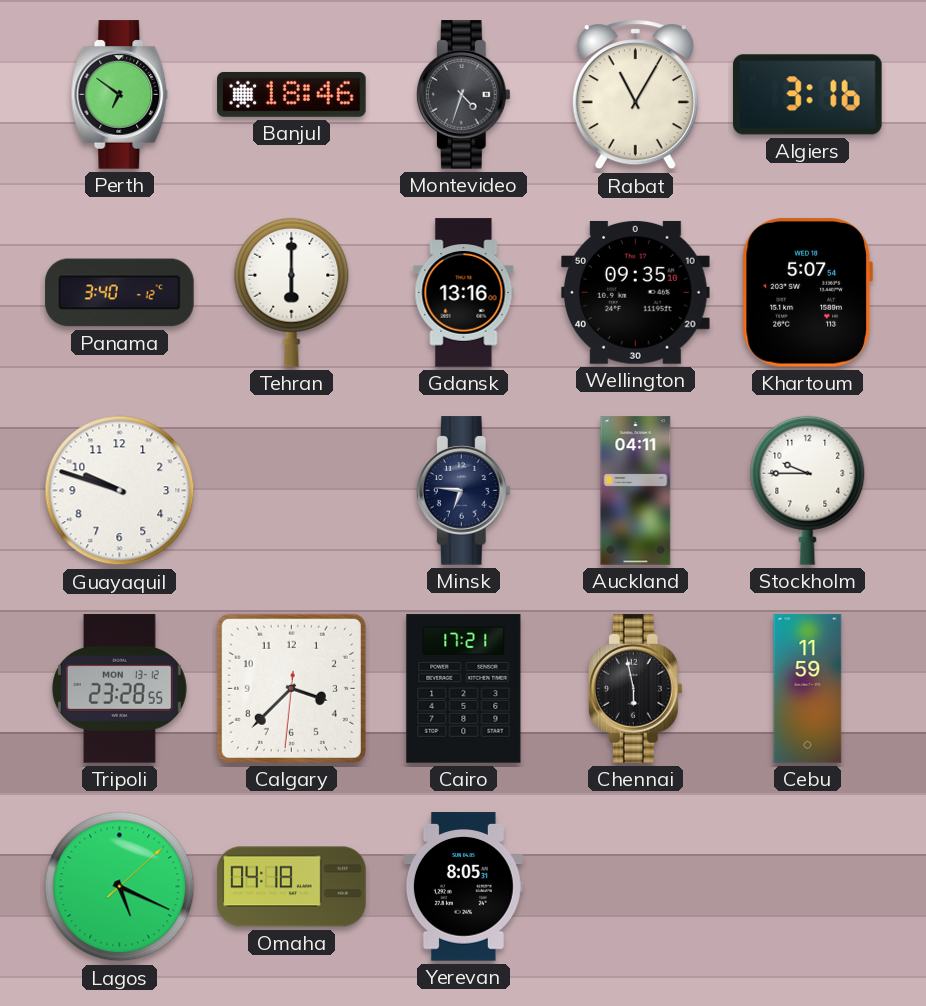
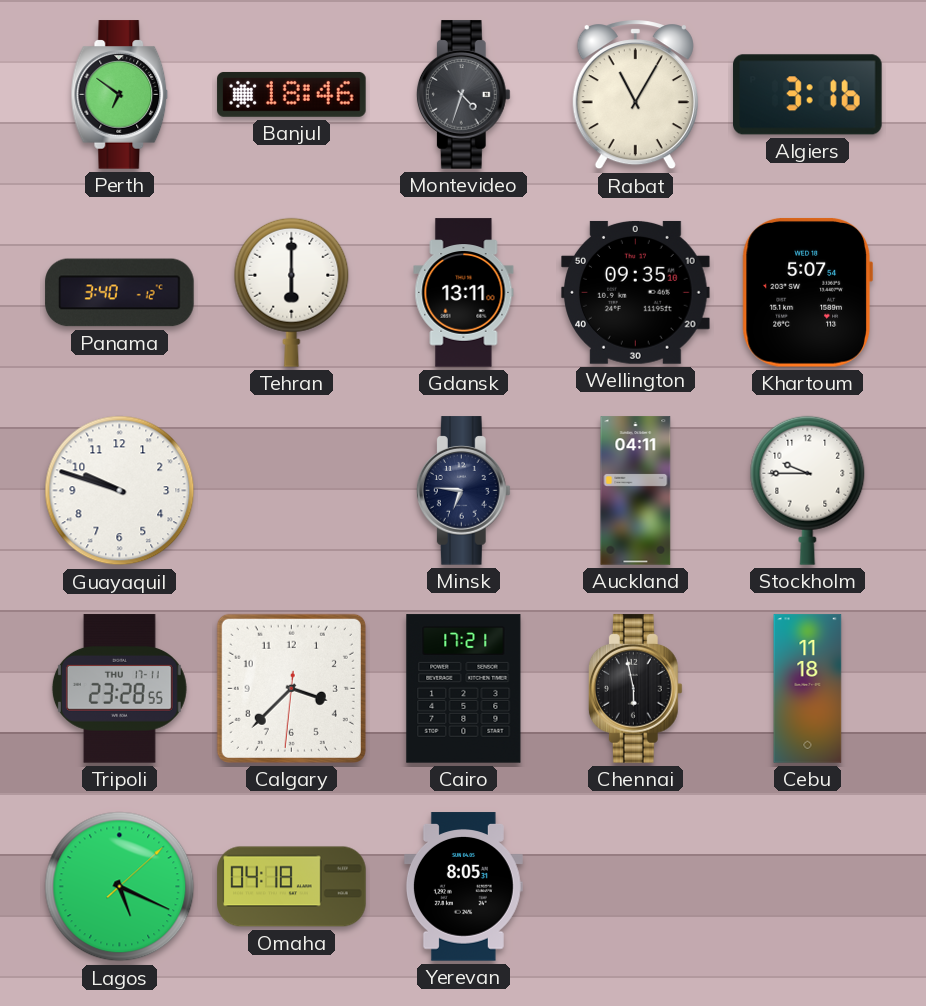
Gdansk: 13:16 -> 13:11
Tripoli date: MON 13-12 -> THU 17-11
Cebu: 11:59 -> 11:18
